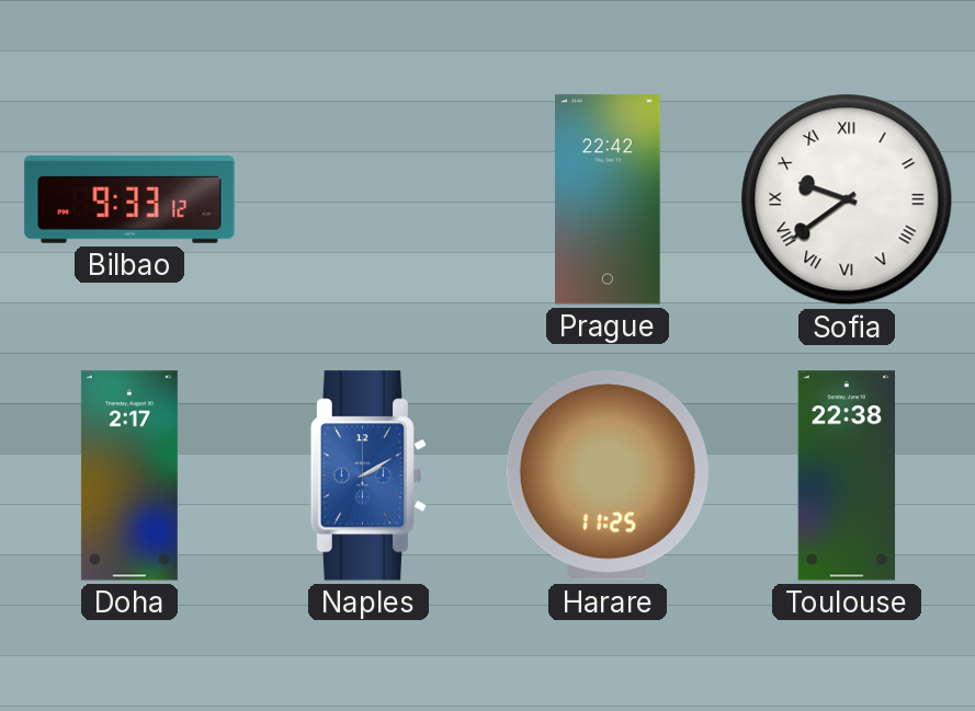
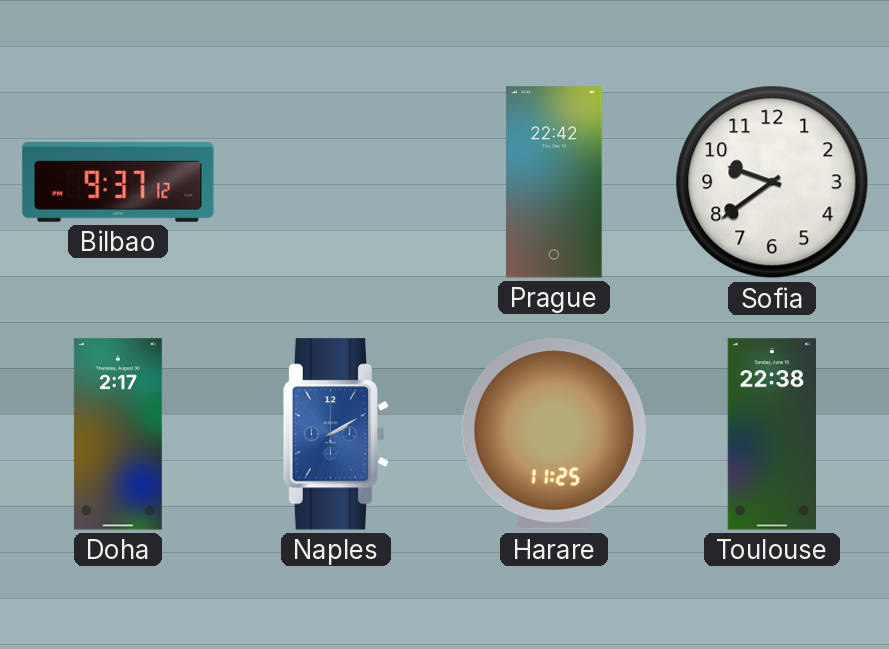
Bilbao: 9:33 -> 9:37
Sofia numerals: Roman -> Arabic
